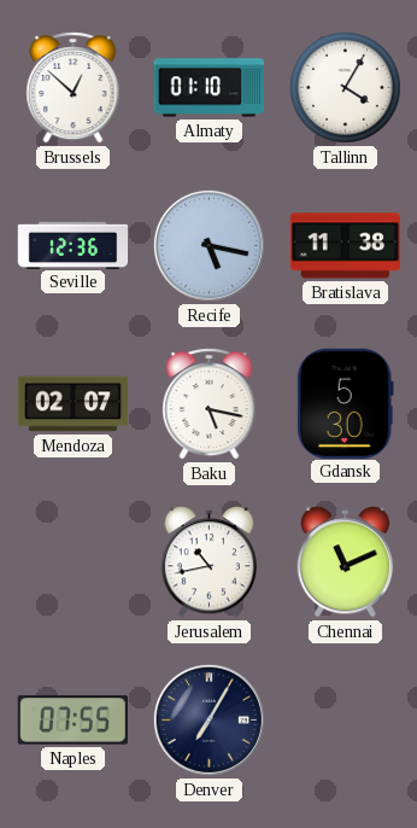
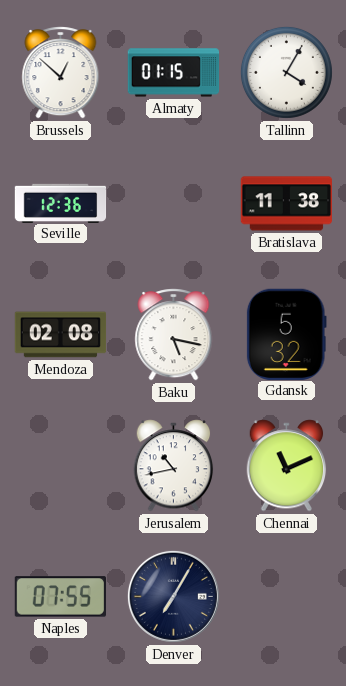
Almaty: 01:10 -> 01:15
Recife: 5:17 -> none
Mendoza: 02:07 -> 02:08
Gdansk: 5:30 -> 5:32
